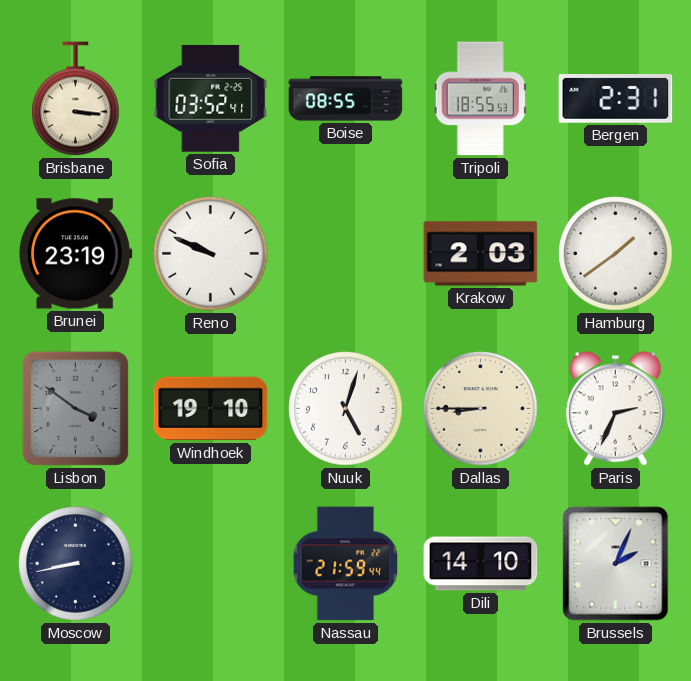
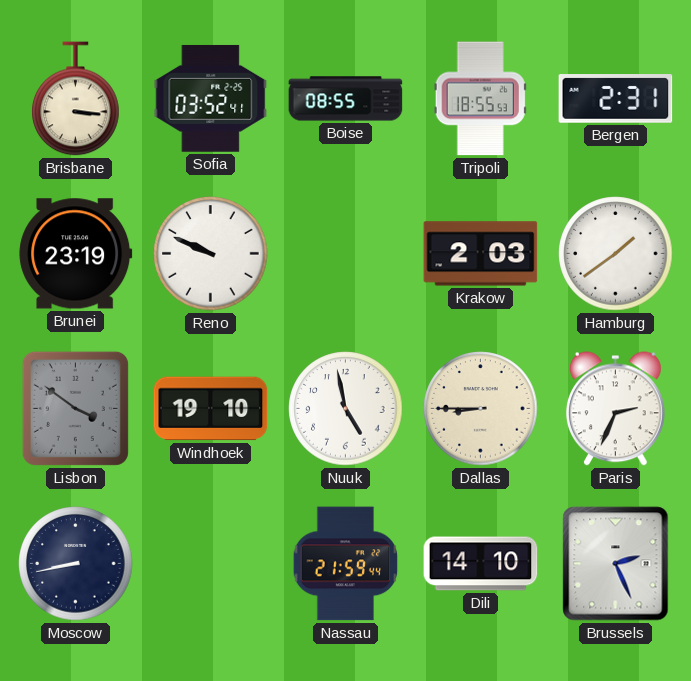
Nuuk: 5:03 -> 4:58
Brussels: 2:04 -> 2:26
